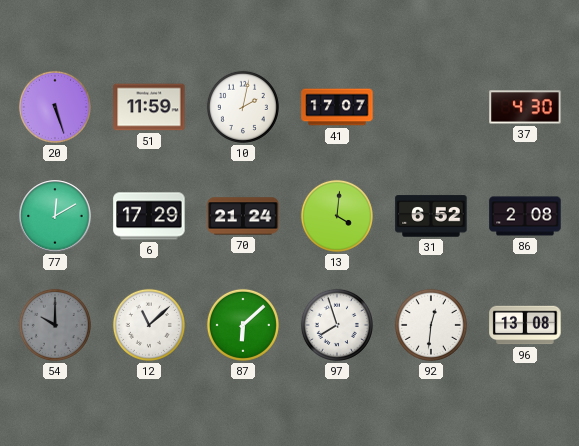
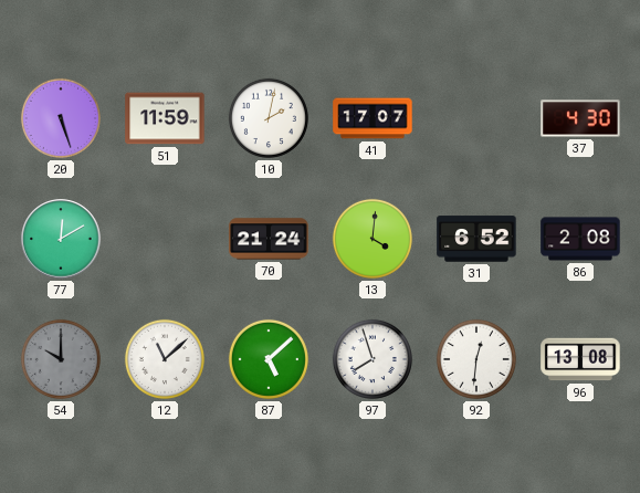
6: 17:29 -> none
87: 6:08 -> 5:08
